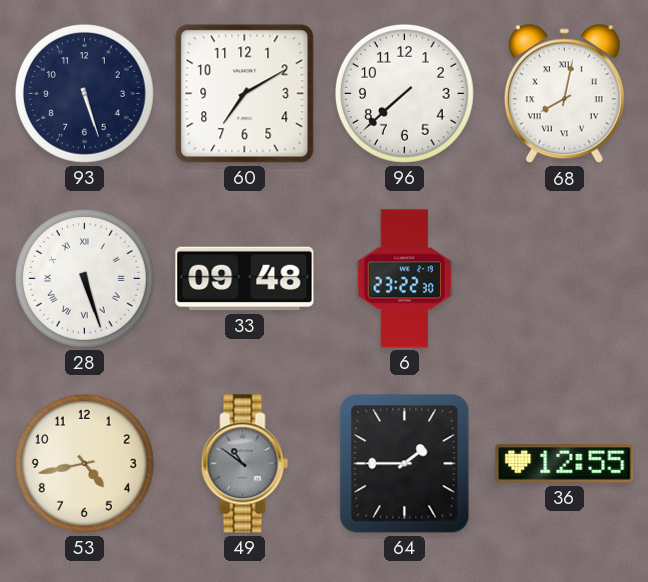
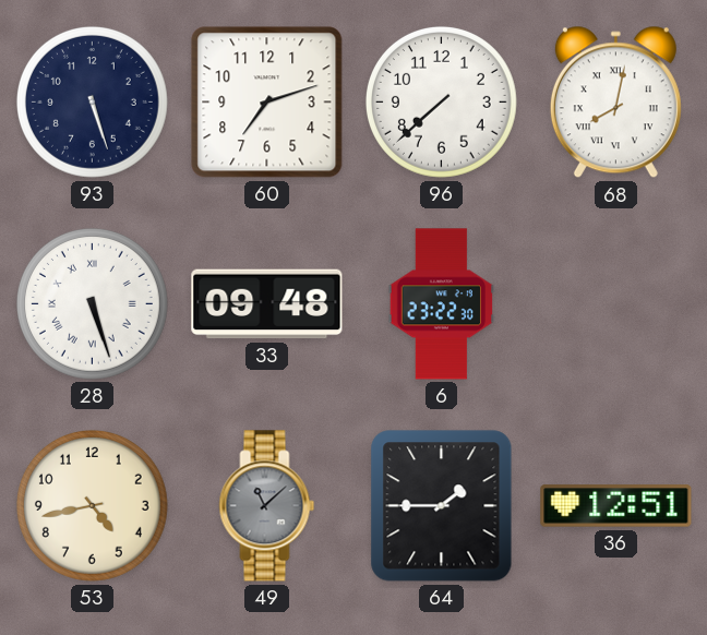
60: 7:10 -> 7:12
49: 10:51 -> 11:08
36: 12:55 -> 12:51
